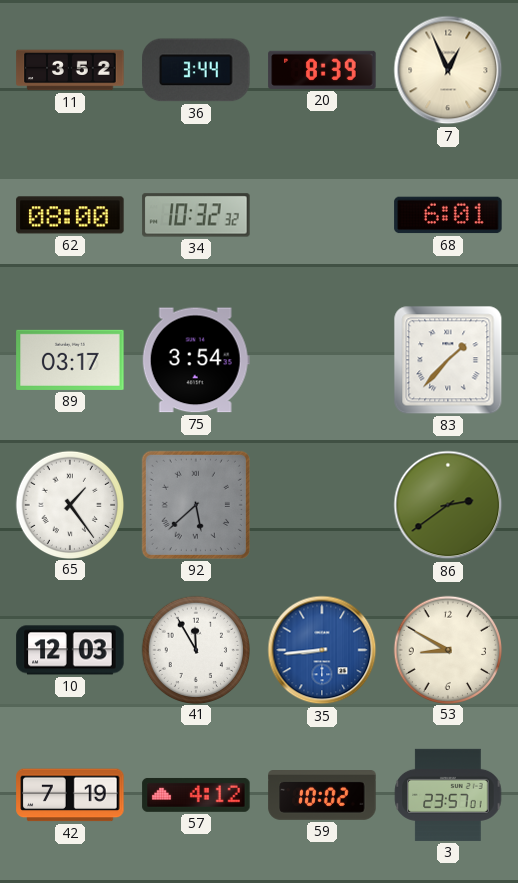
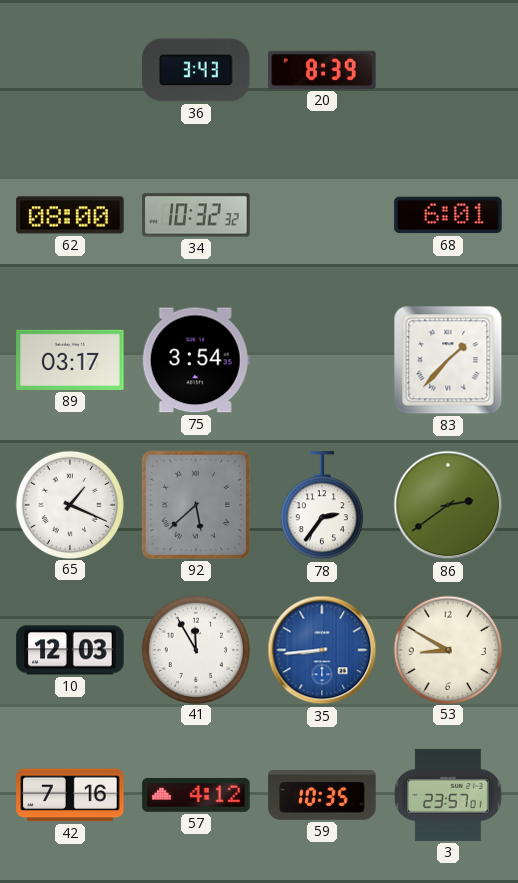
11: 3:52 -> none
36: 3:44 -> 3:43
7: 12:56 -> none
65: 1:24 -> 1:19
78: none -> 2:36
42: 7:19 -> 7:16
59: 10:02 -> 10:35
